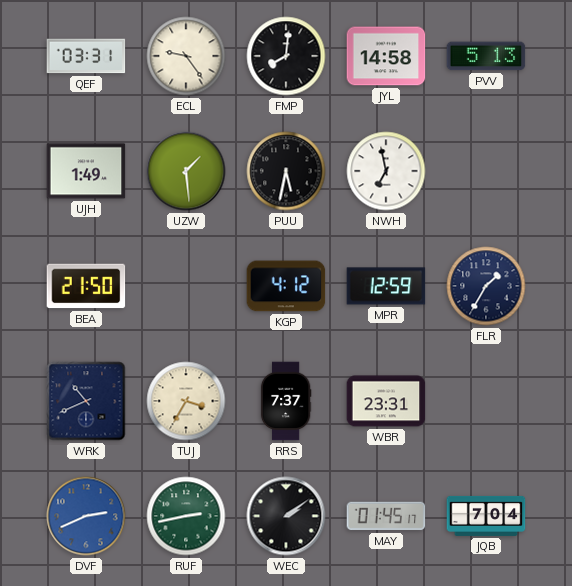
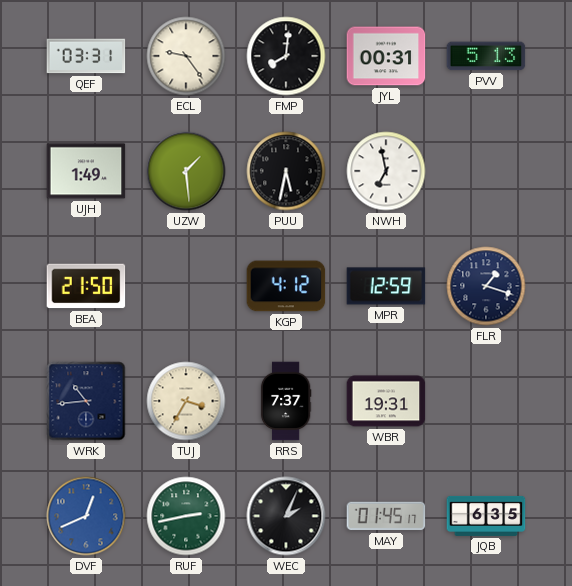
JYL: 14:58 -> 00:31
FLR: 1:35 -> 1:18
WRK: 10:41 -> 10:44
WBR: 23:31 -> 19:31
DVF: 2:41 -> 12:41
WEC: 2:09 -> 2:04
JQB: 7:04 -> 6:35
